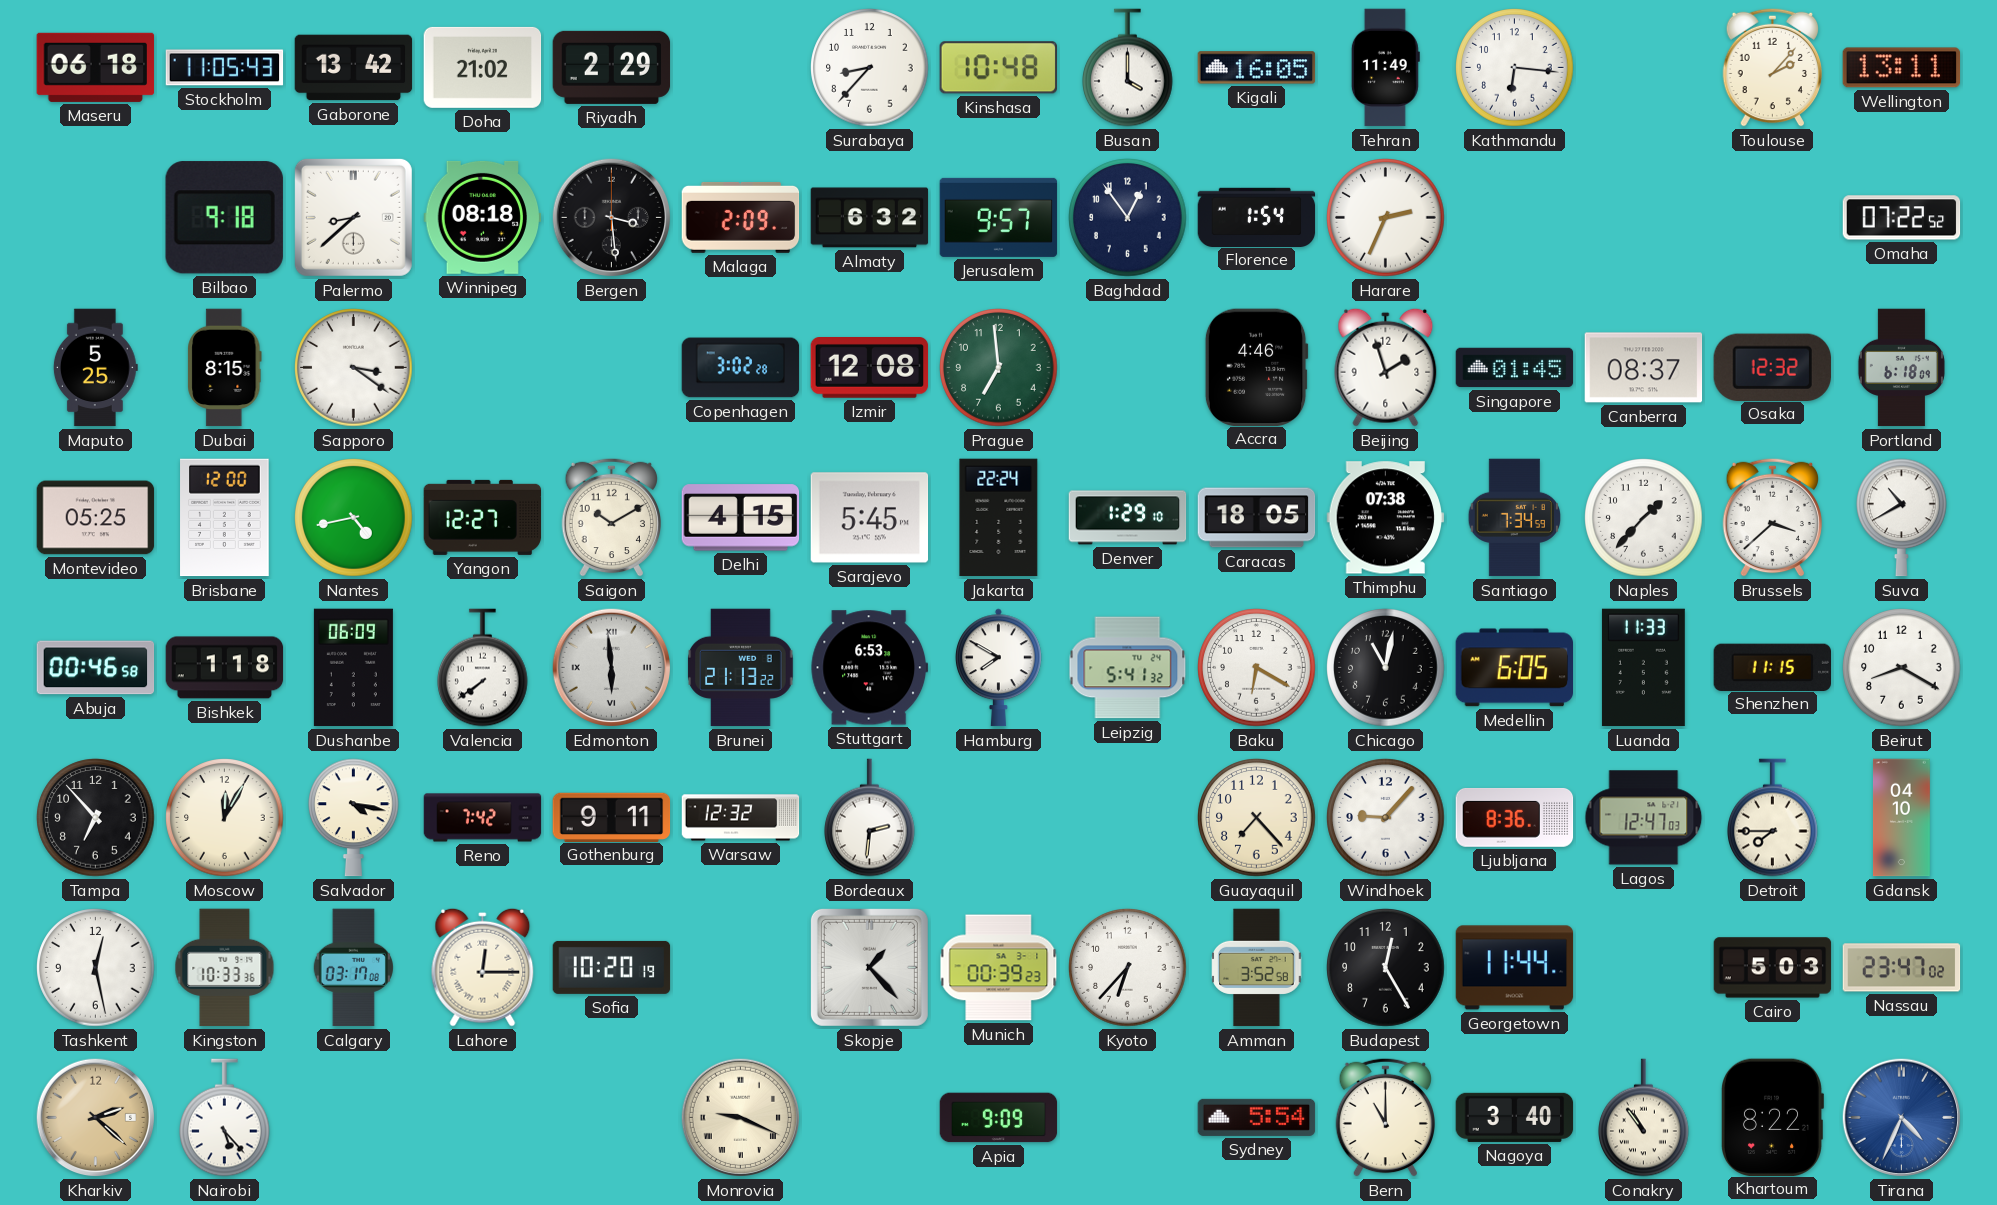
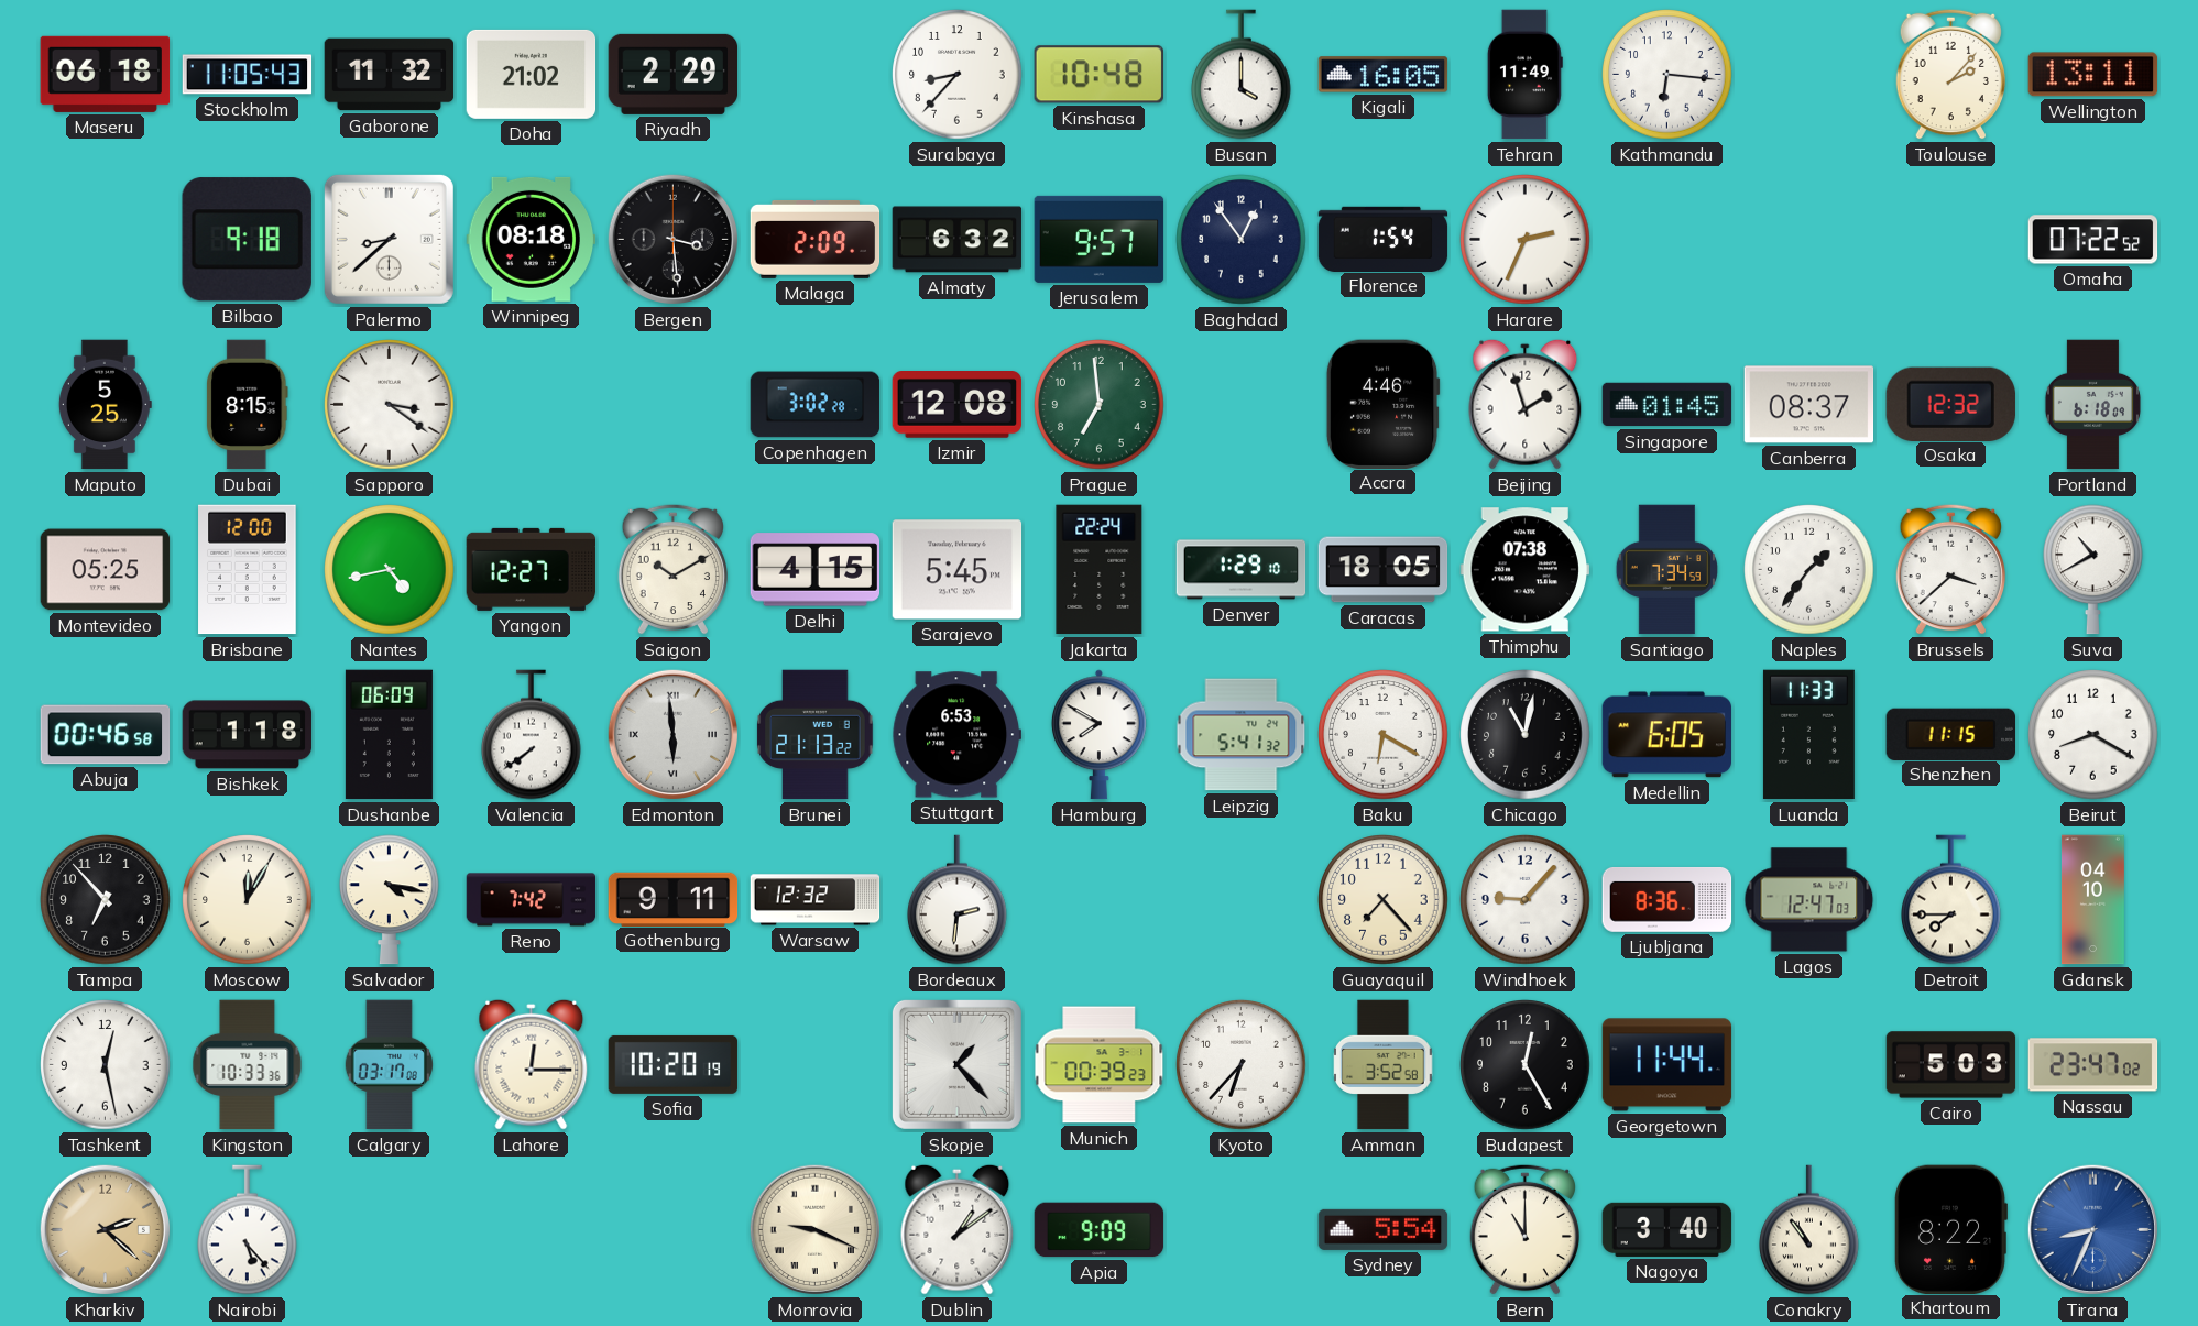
Gaborone: 13:42 -> 11:32
Naples: 1:37 -> 1:36
Dublin: none -> 1:09
Tirana: 4:34 -> 8:34
